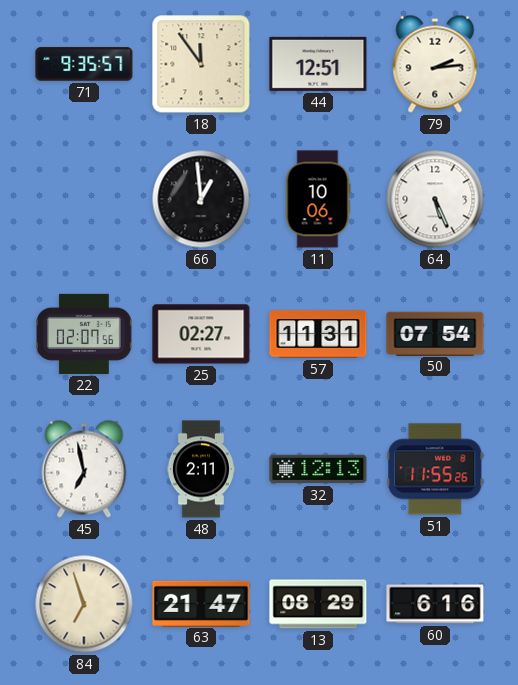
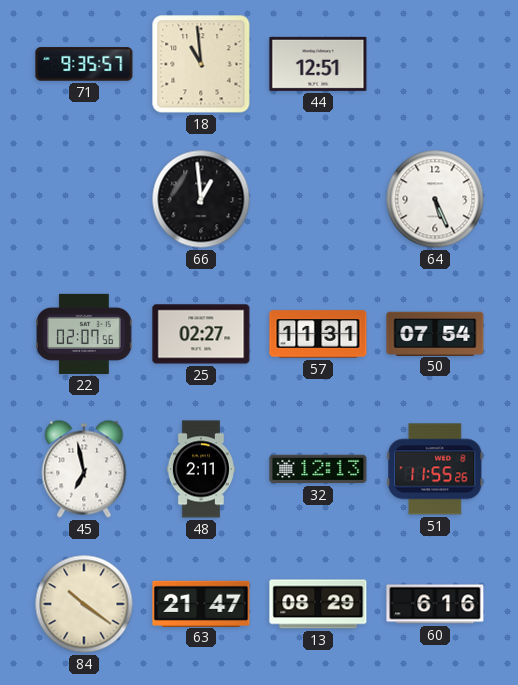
18: 11:54 -> 10:59
79: 2:14 -> none
11: 10:06 -> none
84: 6:57 -> 10:21
